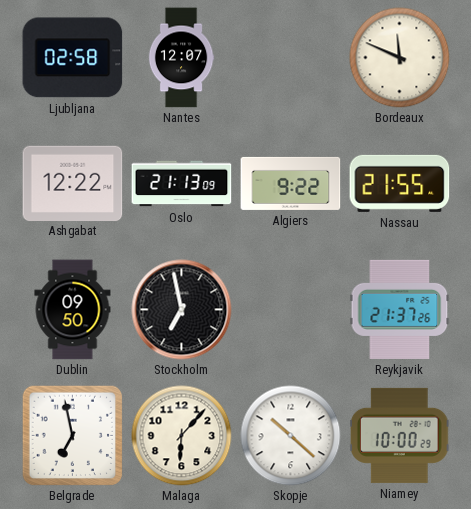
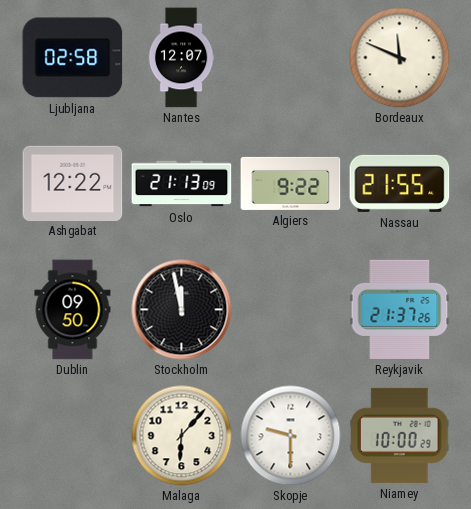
Stockholm: 6:58 -> 11:58
Belgrade: 6:58 -> none
Skopje: 10:22 -> 9:30
